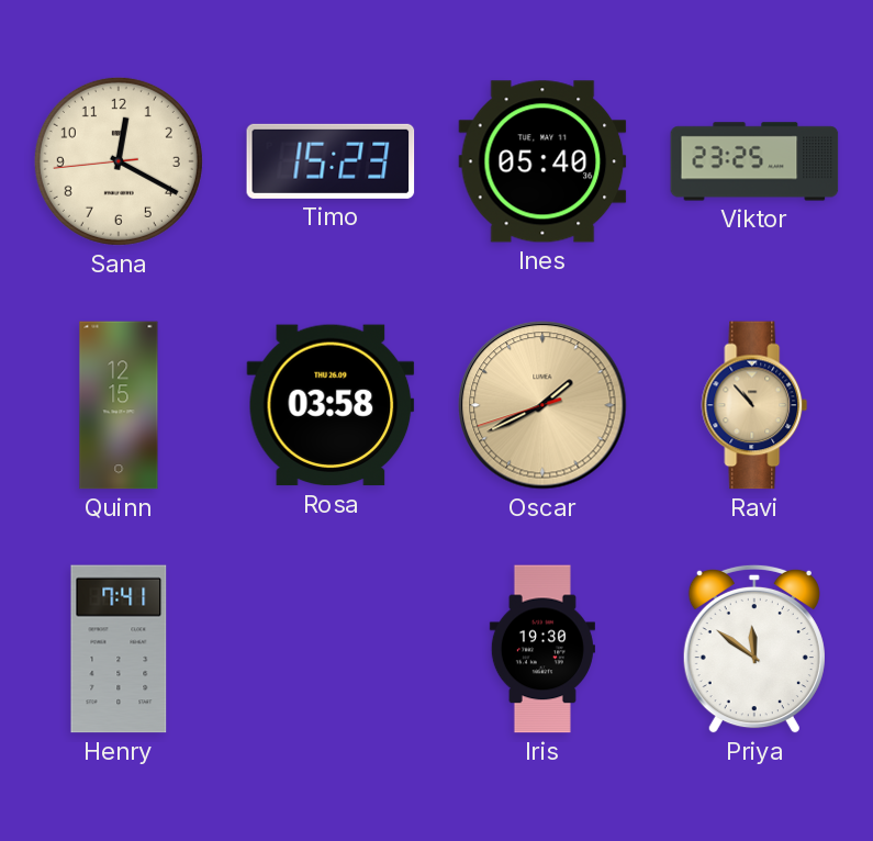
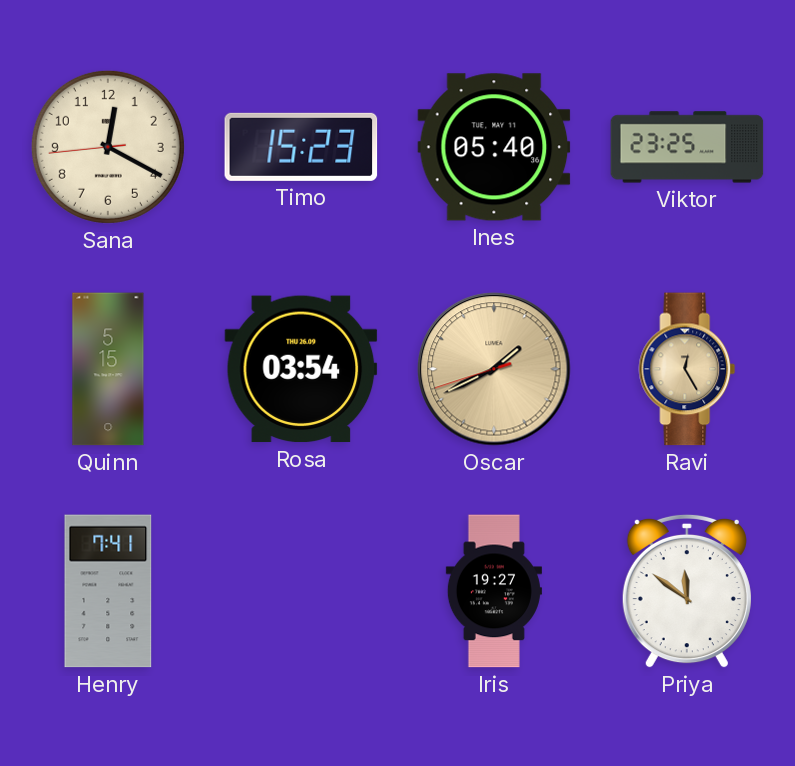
Quinn: 12:15 -> 5:15
Rosa: 03:58 -> 03:54
Ravi: 10:53 -> 12:25
Iris: 19:30 -> 19:27
